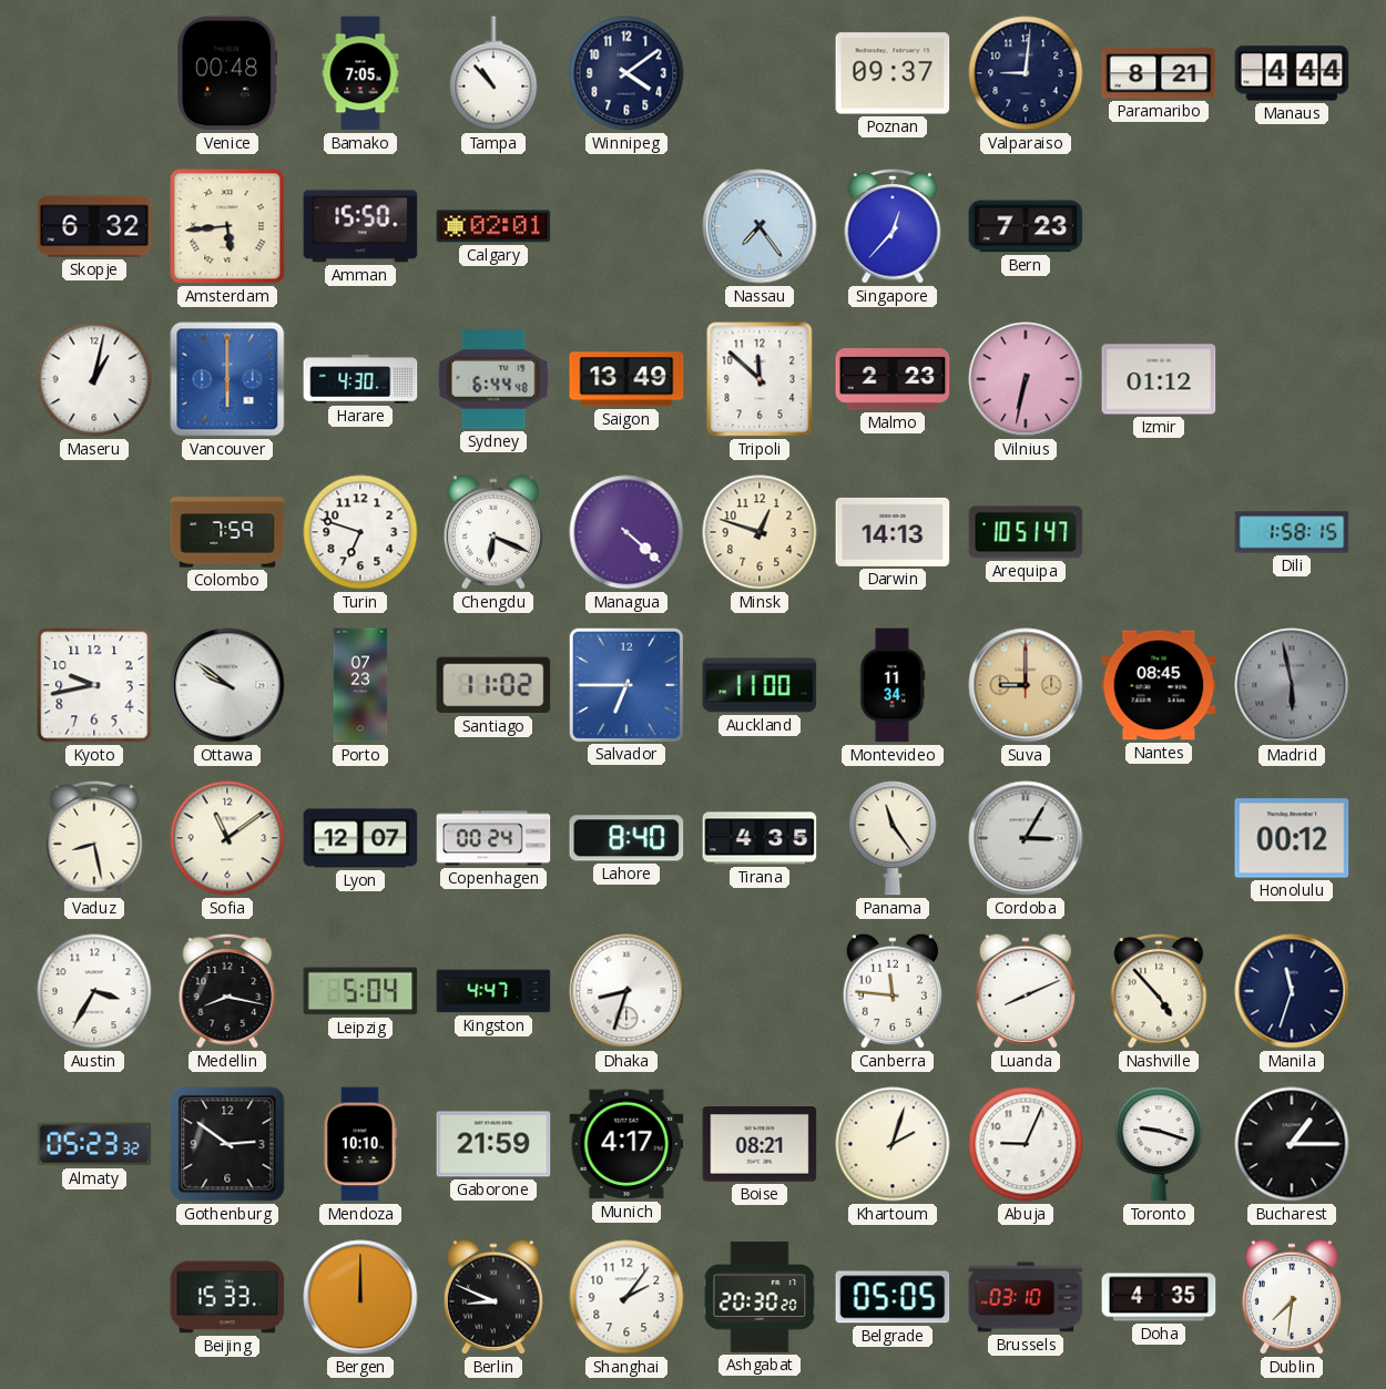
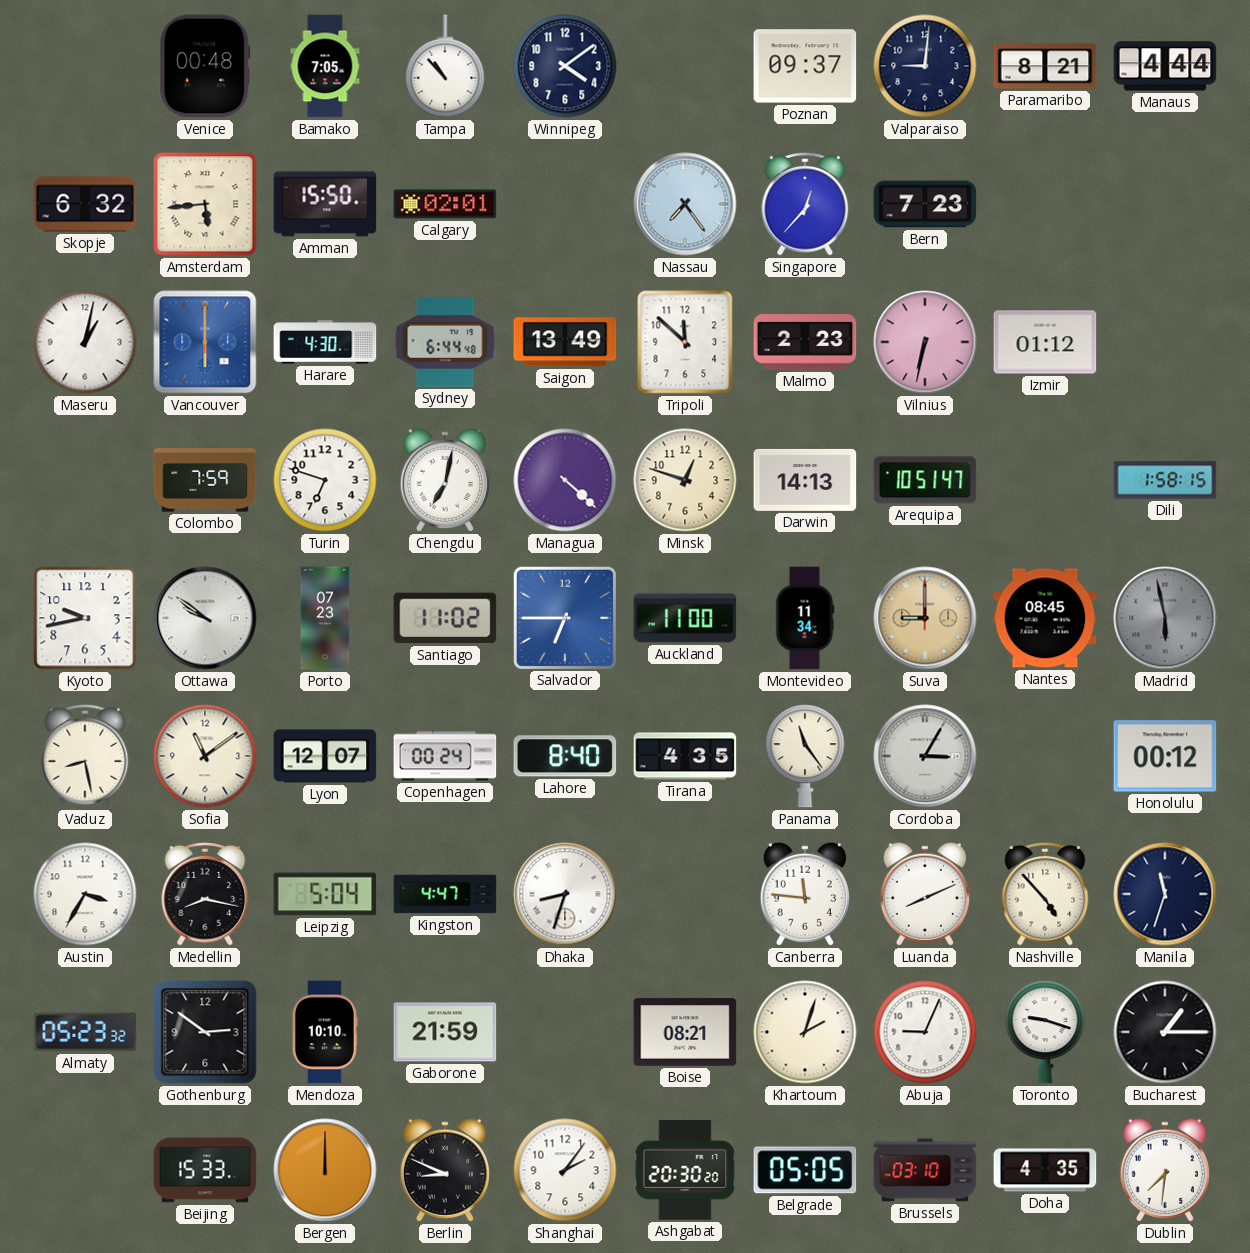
Chengdu: 6:19 -> 7:02
Munich: 4:17 -> none
